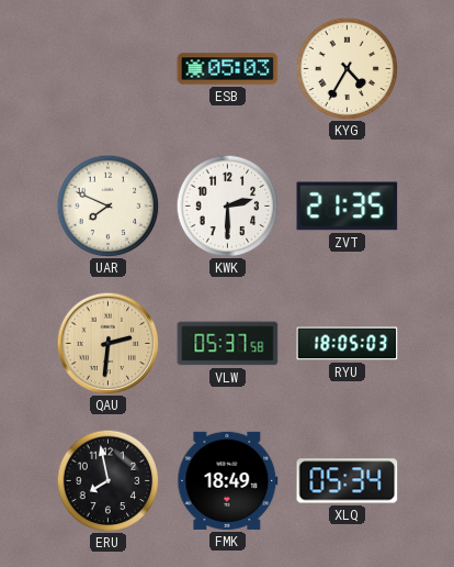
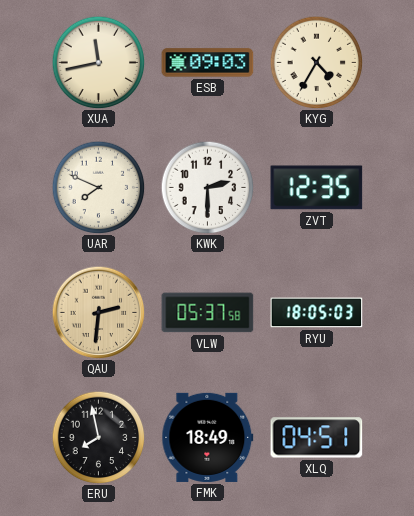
XUA: none -> 11:43
ESB: 05:03 -> 09:03
ZVT: 21:35 -> 12:35
XLQ: 05:34 -> 04:51
